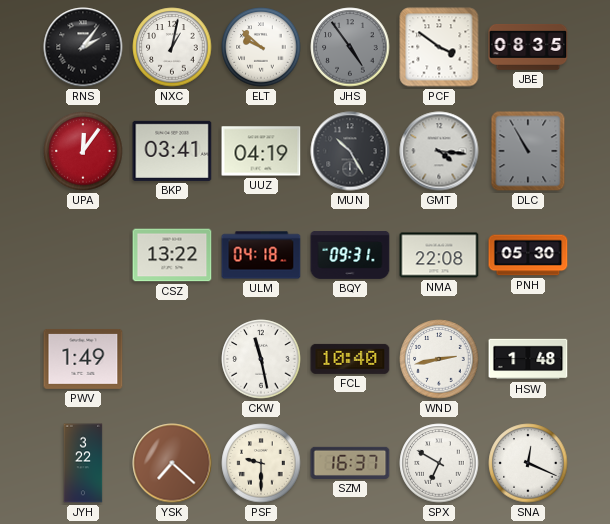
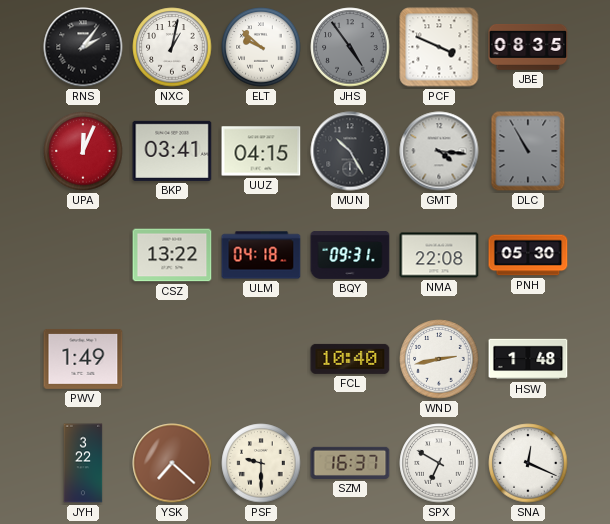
PCF: 3:51 -> 3:49
UPA: 12:06 -> 12:04
UUZ: 04:19 -> 04:15
CKW: 11:28 -> none
